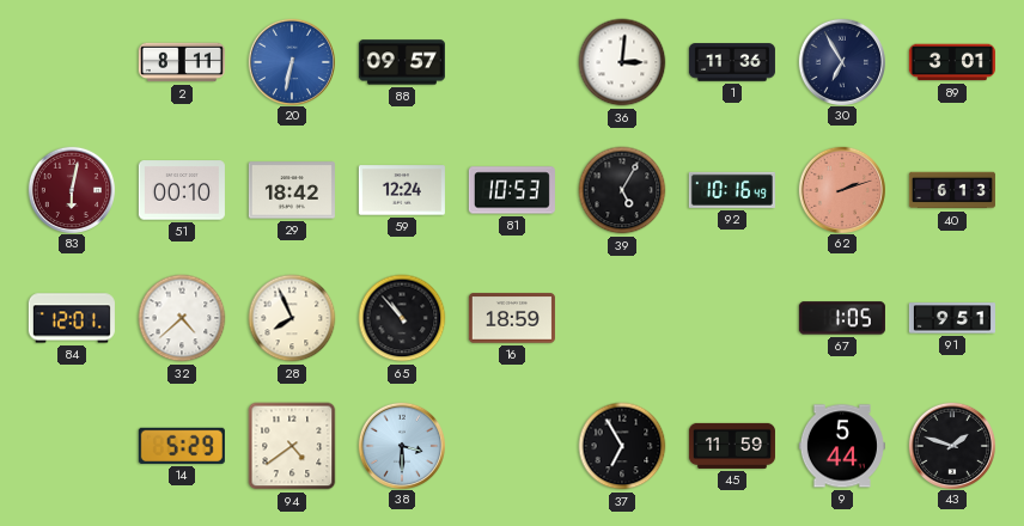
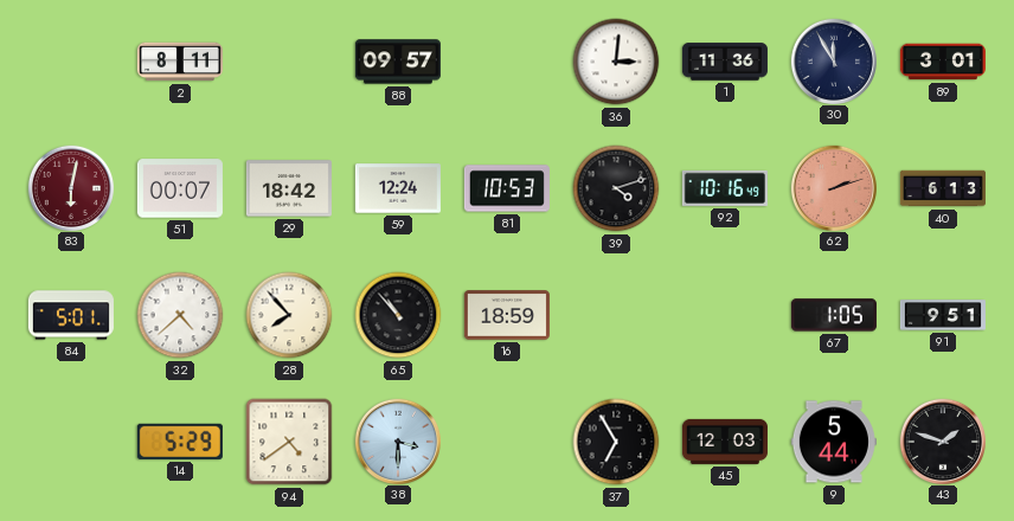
20: 6:32 -> none
30: 6:55 -> 11:55
51: 00:10 -> 00:07
39: 5:05 -> 4:12
84: 12:01 -> 5:01
28: 7:56 -> 7:53
45: 11:59 -> 12:03
